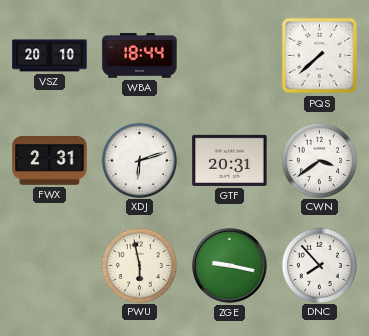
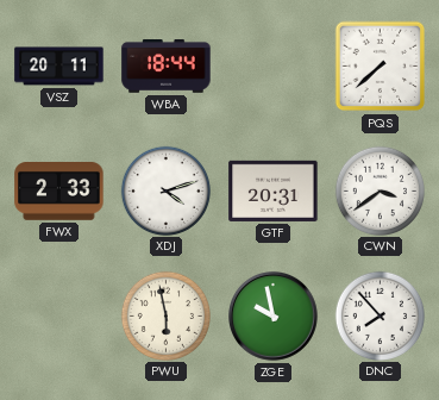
VSZ: 20:10 -> 20:11
FWX: 2:31 -> 2:33
XDJ: 6:12 -> 4:12
ZGE: 9:17 -> 9:58
